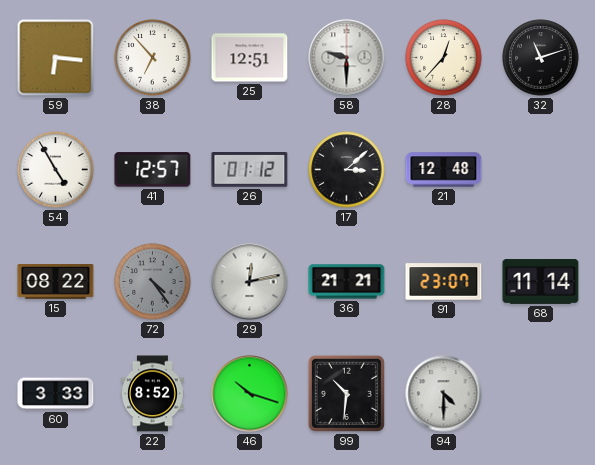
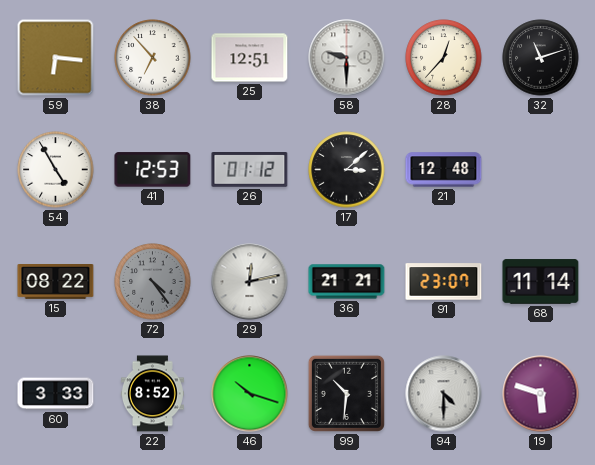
41: 12:57 -> 12:53
19: none -> 5:48
